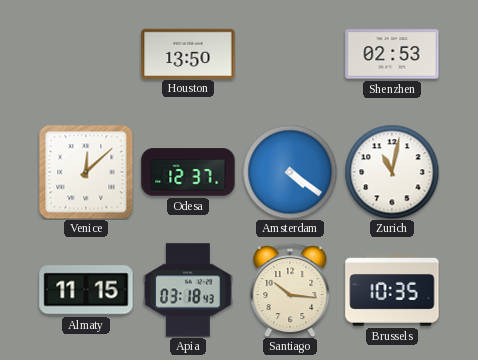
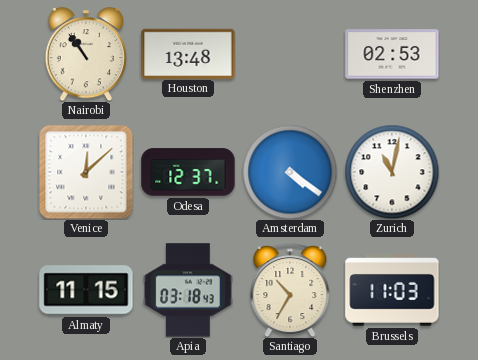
Nairobi: none -> 10:54
Houston: 13:50 -> 13:48
Santiago: 10:16 -> 10:35
Brussels: 10:35 -> 11:03
